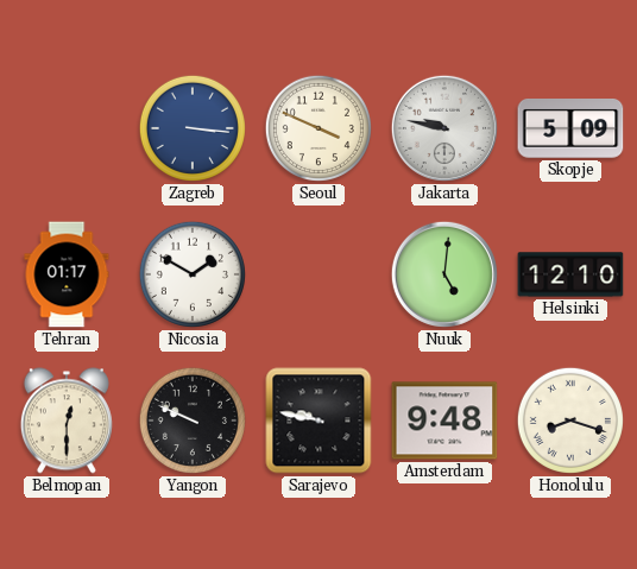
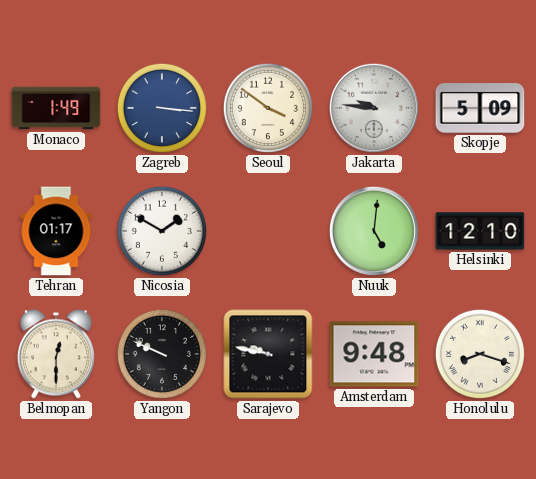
Monaco: none -> 1:49
Seoul: 3:49 -> 3:51
Jakarta: 9:47 -> 9:46
